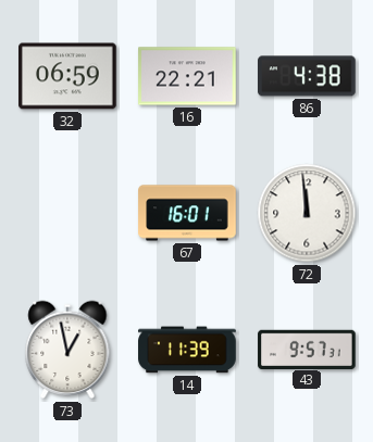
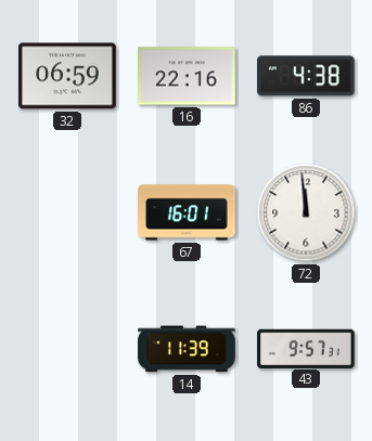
16: 22:21 -> 22:16
73: 12:58 -> none
